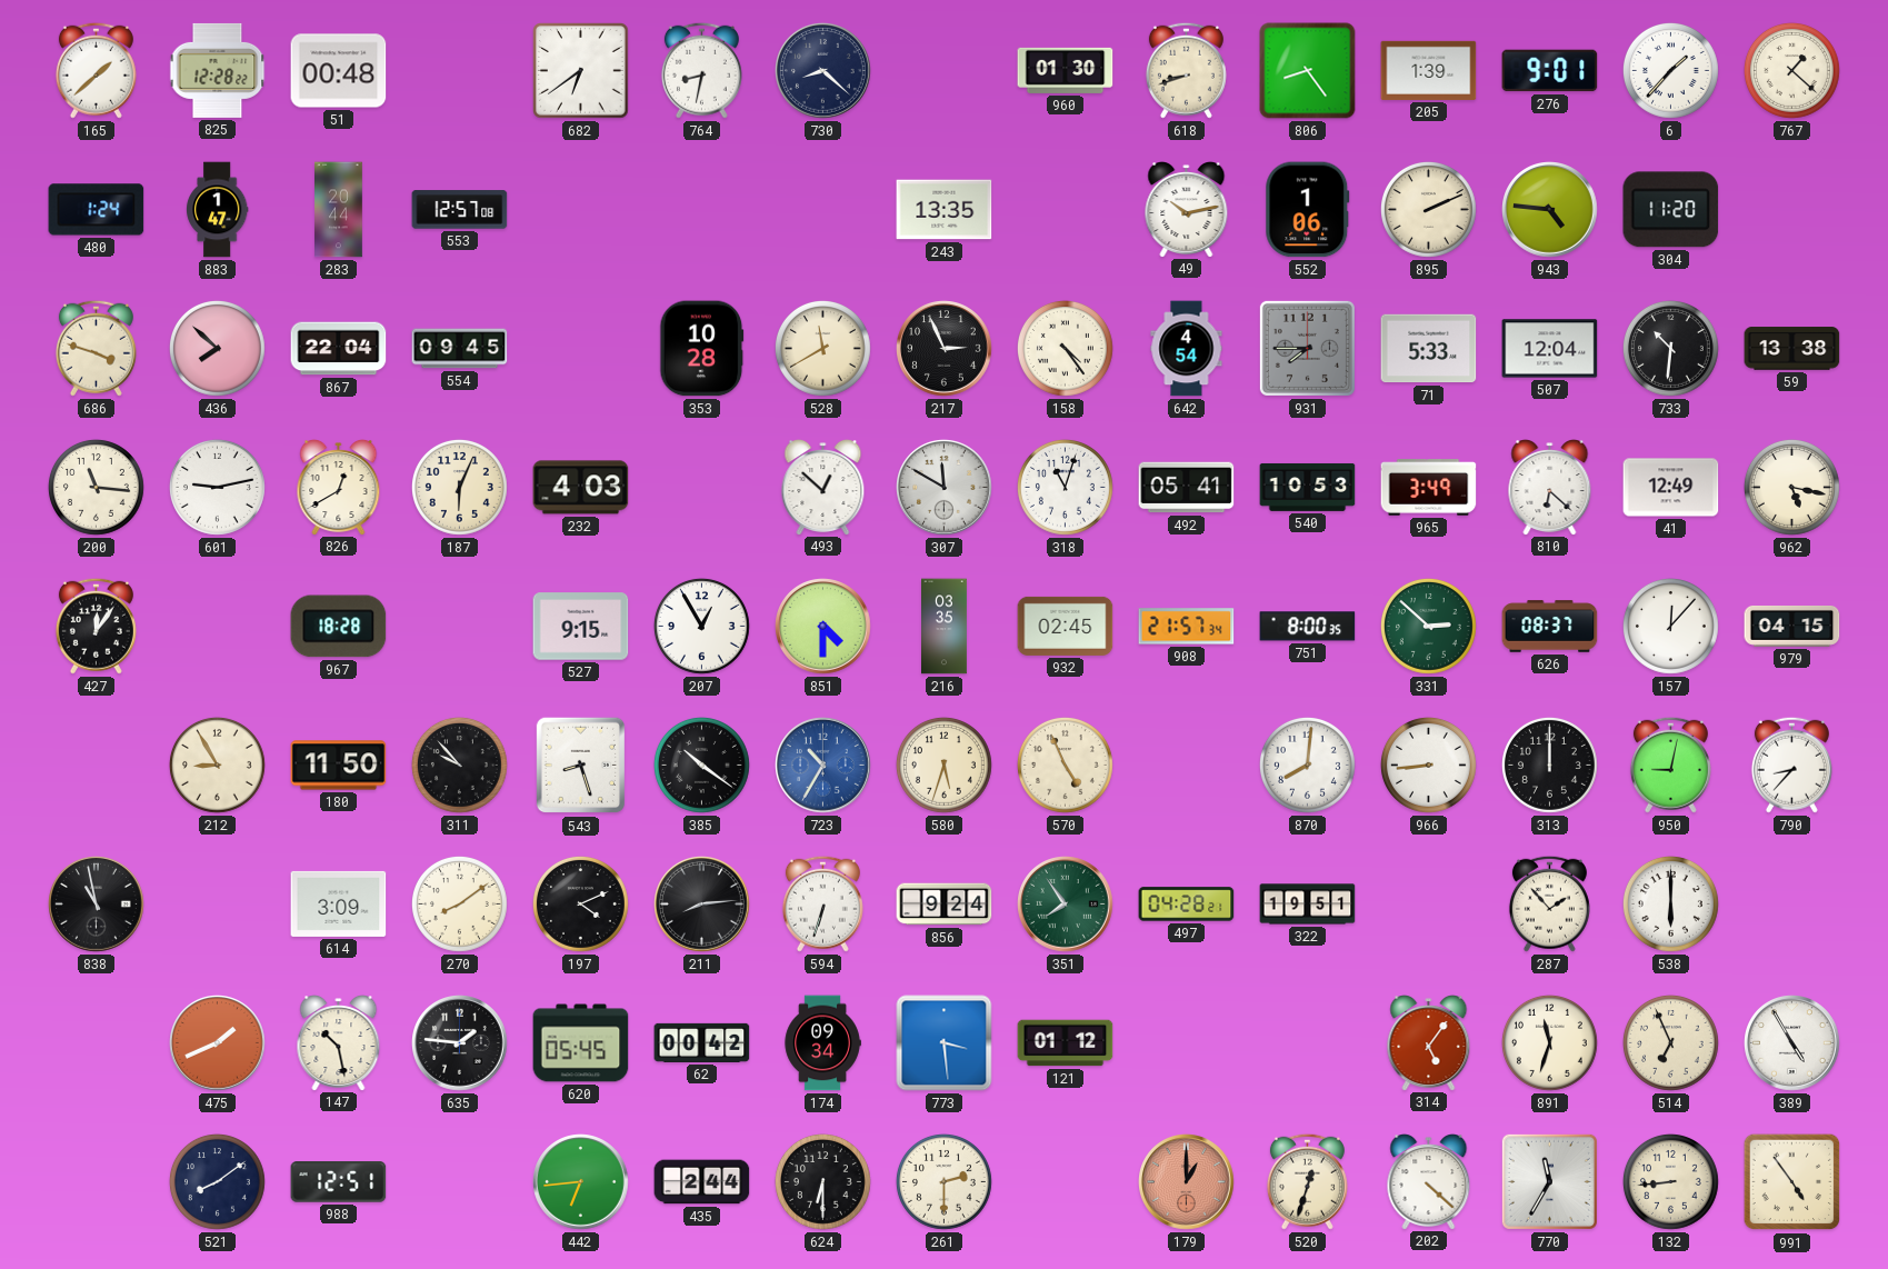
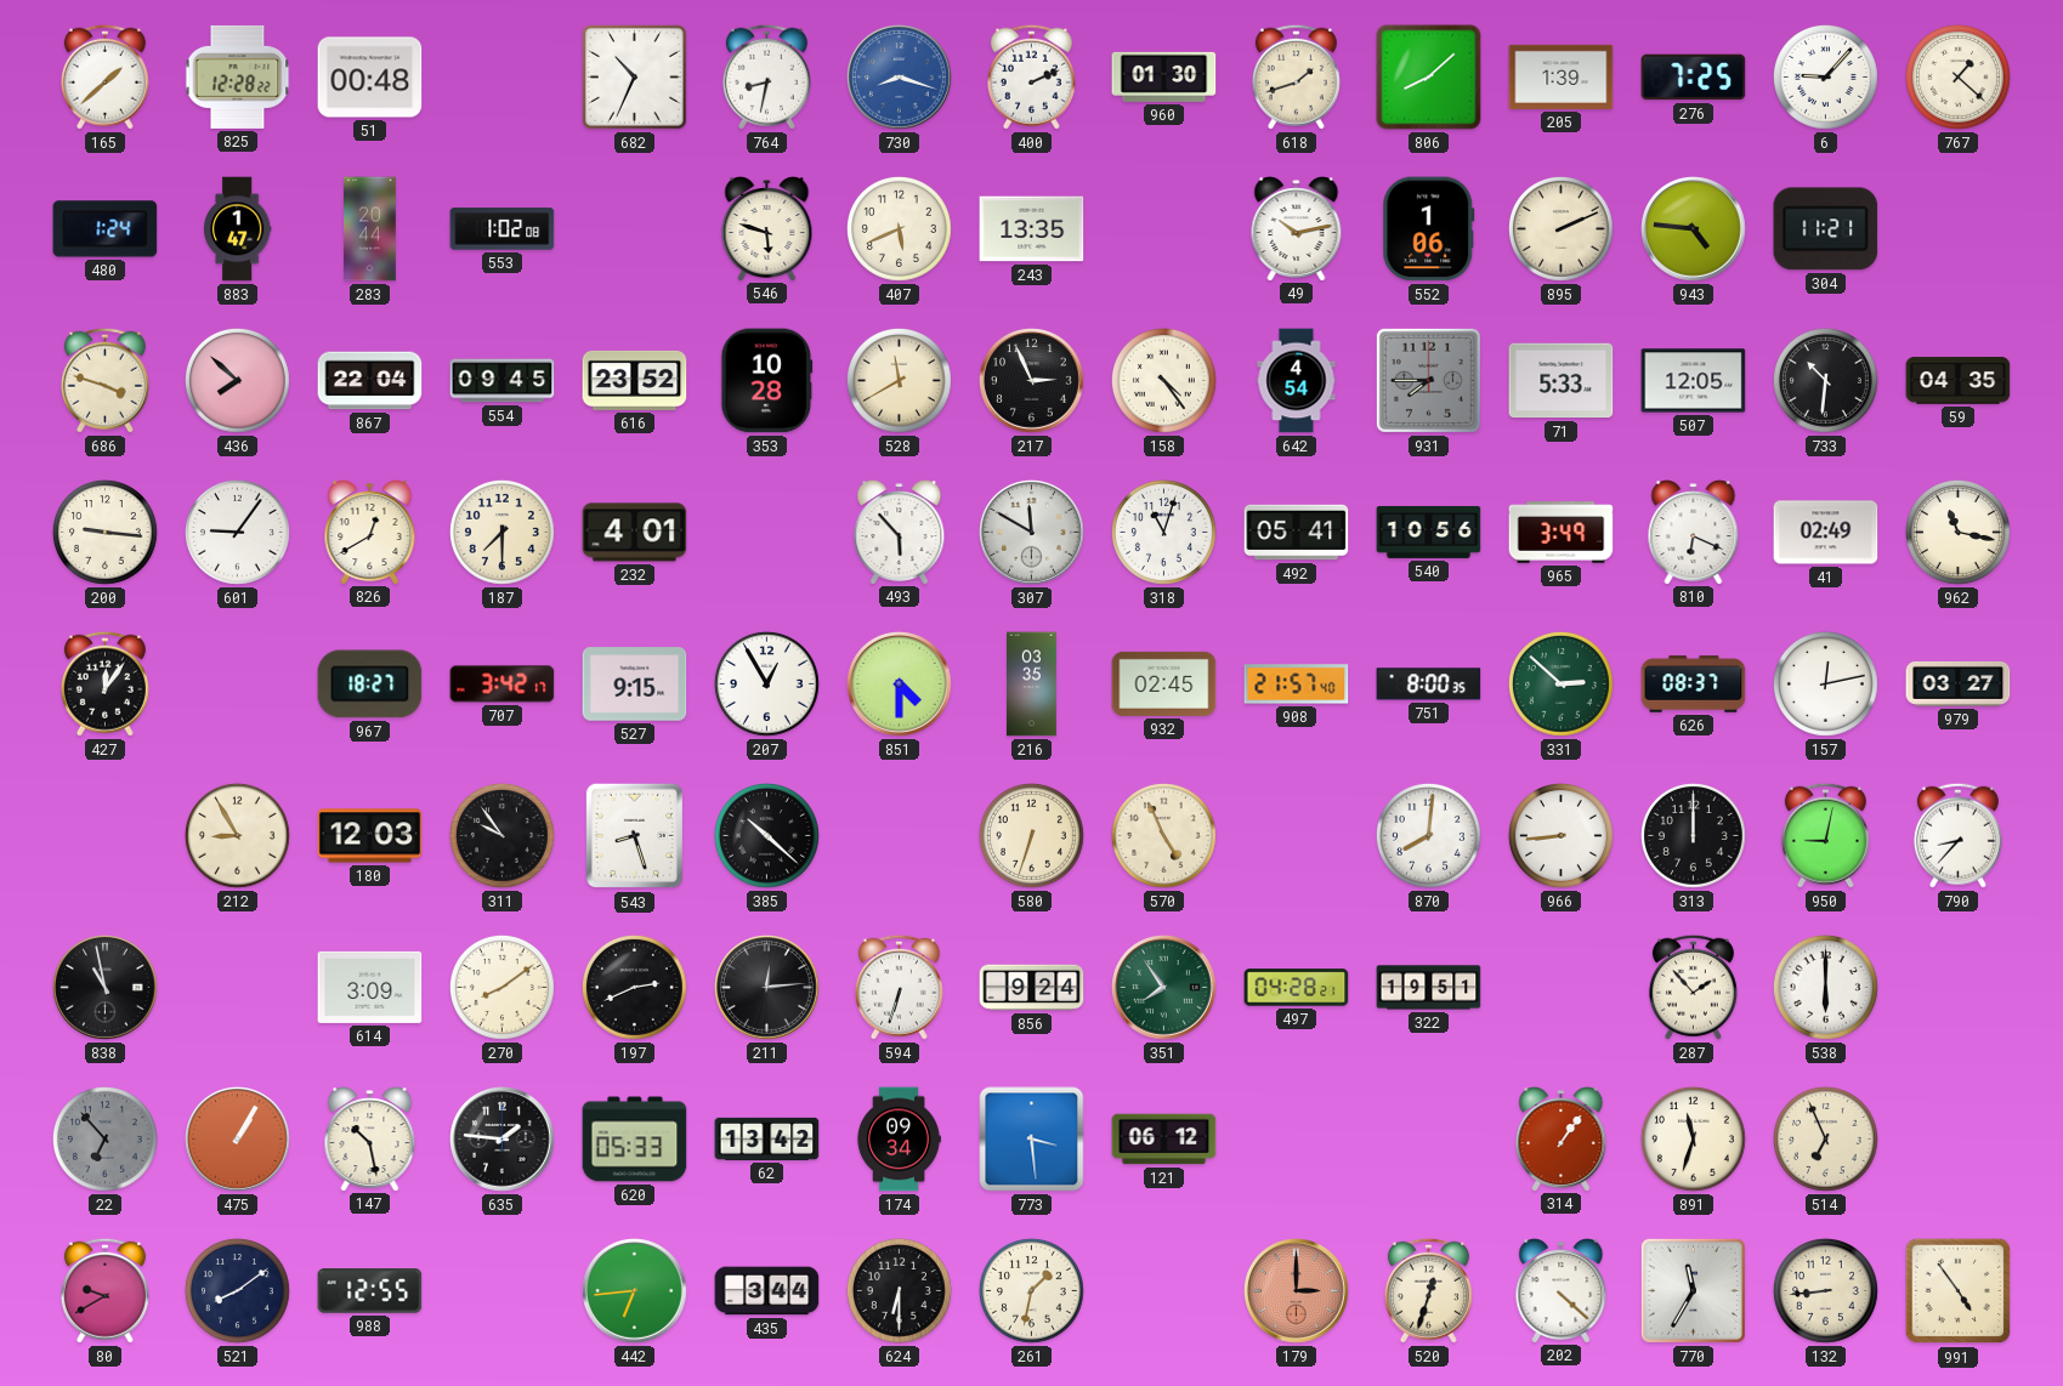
682: 6:39 -> 10:34
730: 8:22 -> 8:18
730 dial: navy -> blue
400: none -> 2:11
618: 8:42 -> 1:42
806: 8:24 -> 8:08
276: 9:01 -> 7:25
6: 1:37 -> 9:07
553: 12:57 -> 1:02
546: none -> 5:48
407: none -> 5:41
304: 11:20 -> 11:21
616: none -> 23:52
507: 12:04 -> 12:05
59: 13:38 -> 04:35
200: 11:16 -> 9:16
601: 9:13 -> 9:06
187: 6:04 -> 7:30
232: 4:03 -> 4:01
493: 12:52 -> 5:53
540: 10:53 -> 10:56
810: 6:22 -> 6:19
41: 12:49 -> 02:49
962: 5:17 -> 11:17
967: 18:28 -> 18:27
707: none -> 3:42
908: 21:57:34 -> 21:57:40
157: 12:07 -> 12:13
979: 04:15 -> 03:27
180: 11:50 -> 12:03
311: 9:53 -> 9:54
385: 10:21 -> 10:22
723: 10:35 -> none
580: 5:33 -> 6:33
197: 4:11 -> 2:41
211: 8:14 -> 12:14
22: none -> 6:53
475: 1:41 -> 1:05
620: 05:45 -> 05:33
62: 00:42 -> 13:42
121: 01:12 -> 06:12
314: 5:06 -> 1:06
389: 4:55 -> none
80: none -> 9:40
988: 12:51 -> 12:55
435: 2:44 -> 3:44
261: 2:30 -> 1:32
179: 1:00 -> 3:00
